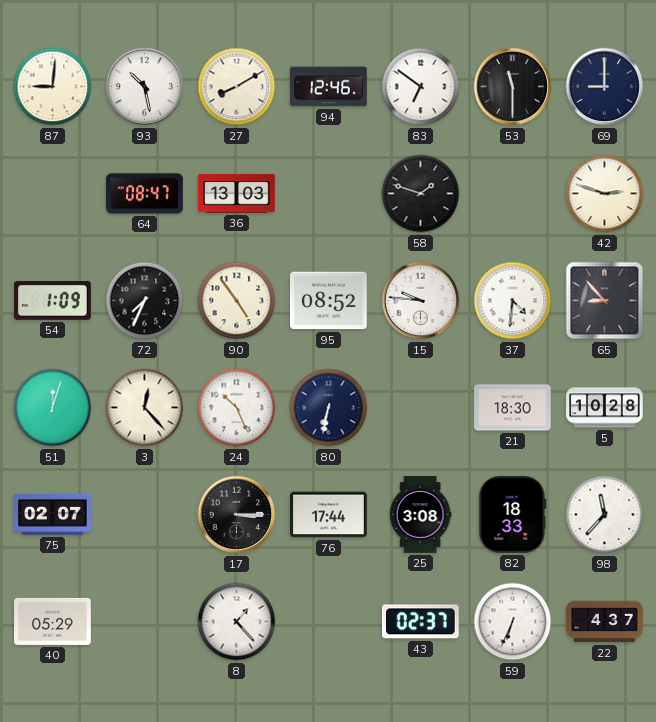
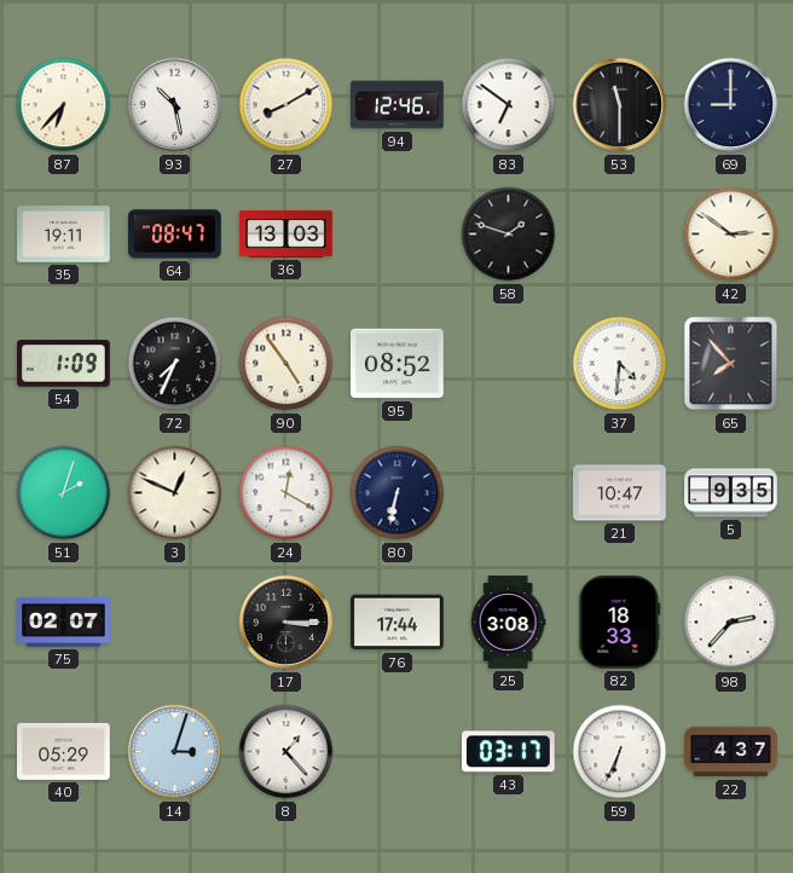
87: 9:01 -> 6:37
35: none -> 19:11
42: 2:48 -> 2:51
15: 9:46 -> none
65: 8:53 -> 7:53
51: 12:03 -> 2:03
3: 12:23 -> 12:49
24: 10:26 -> 12:20
21: 18:30 -> 10:47
5: 10:28 -> 9:35
98: 11:37 -> 2:37
14: none -> 3:03
43: 02:37 -> 03:17
